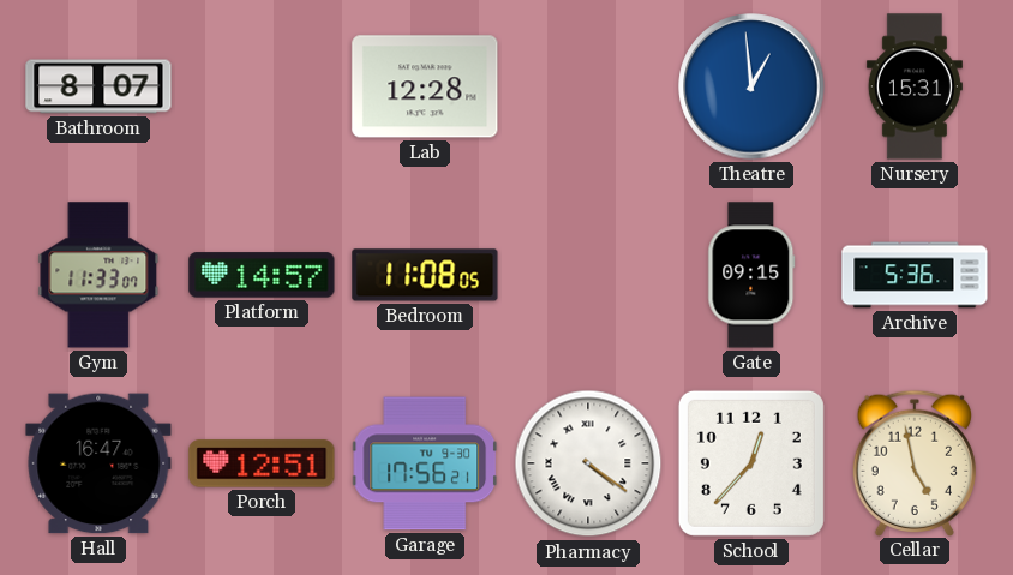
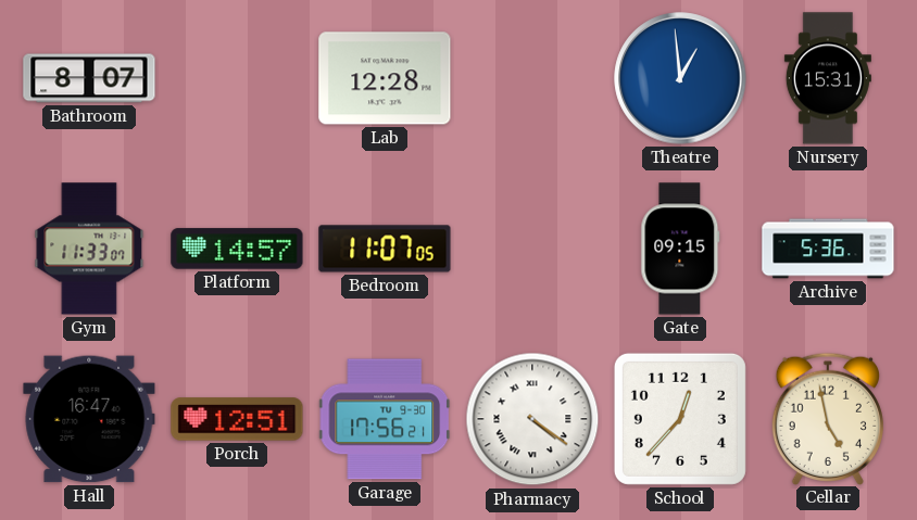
Bedroom: 11:08 -> 11:07
